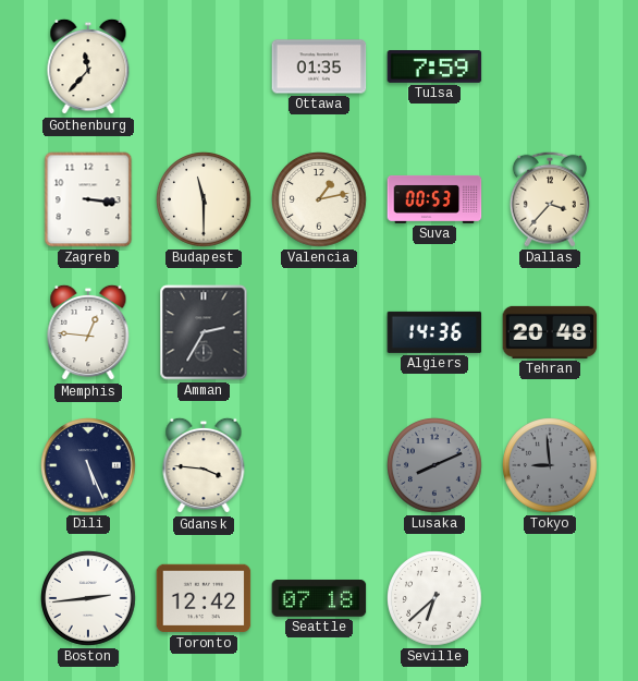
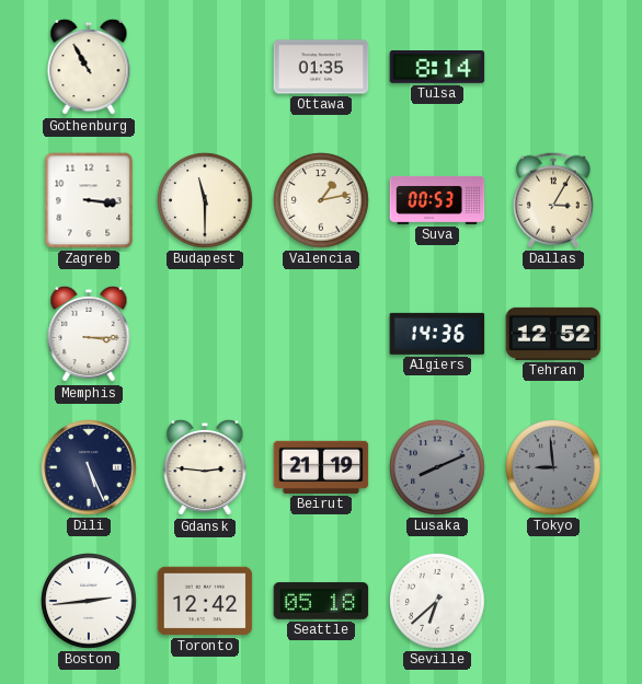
Gothenburg: 11:37 -> 10:55
Tulsa: 7:59 -> 8:14
Dallas: 3:37 -> 3:05
Memphis: 12:46 -> 3:15
Amman: 2:35 -> none
Tehran: 20:48 -> 12:52
Gdansk: 3:46 -> 2:46
Beirut: none -> 21:19
Seattle: 07:18 -> 05:18
